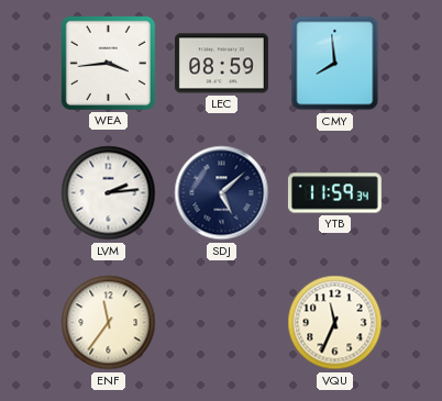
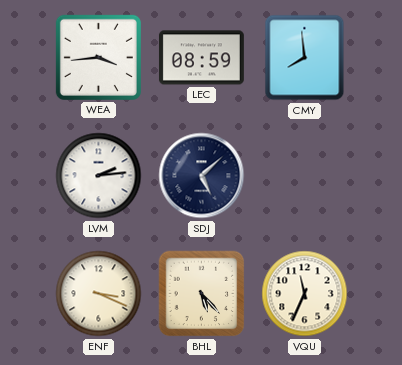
YTB: 11:59 -> none
ENF: 11:36 -> 3:19
BHL: none -> 5:23
